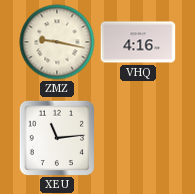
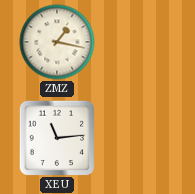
ZMZ: 9:17 -> 1:17
VHQ: 4:16 -> none
